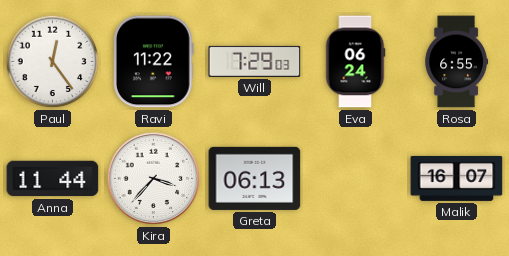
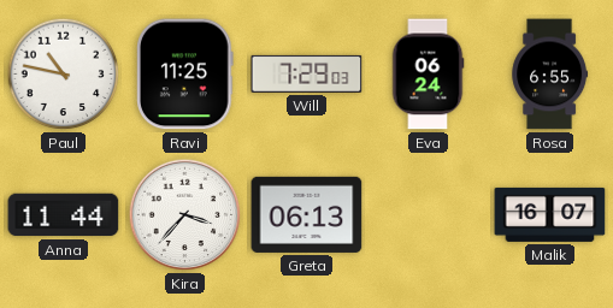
Paul: 12:24 -> 10:47
Ravi: 11:22 -> 11:25
